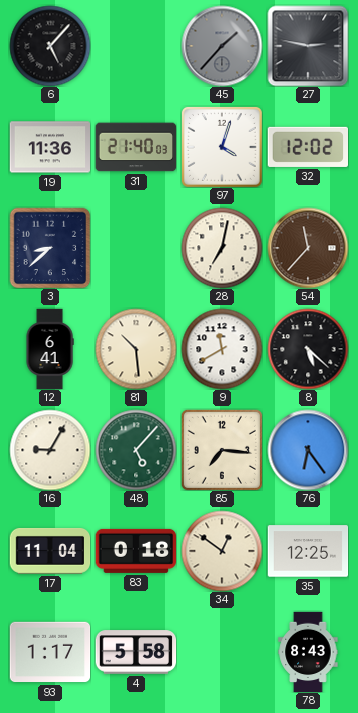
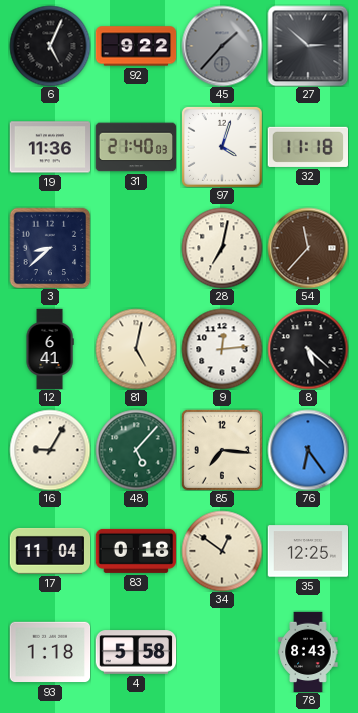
6: 5:07 -> 5:04
92: none -> 9:22
27: 2:47 -> 2:52
32: 12:02 -> 11:18
81: 10:29 -> 5:02
9: 11:40 -> 12:14
93: 1:17 -> 1:18
